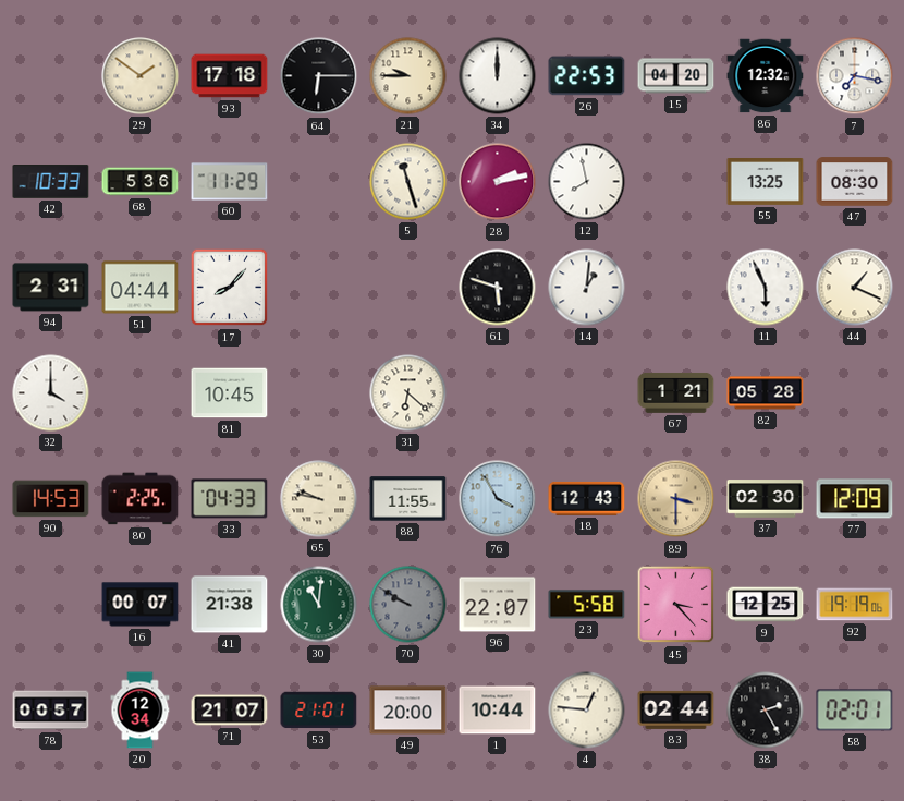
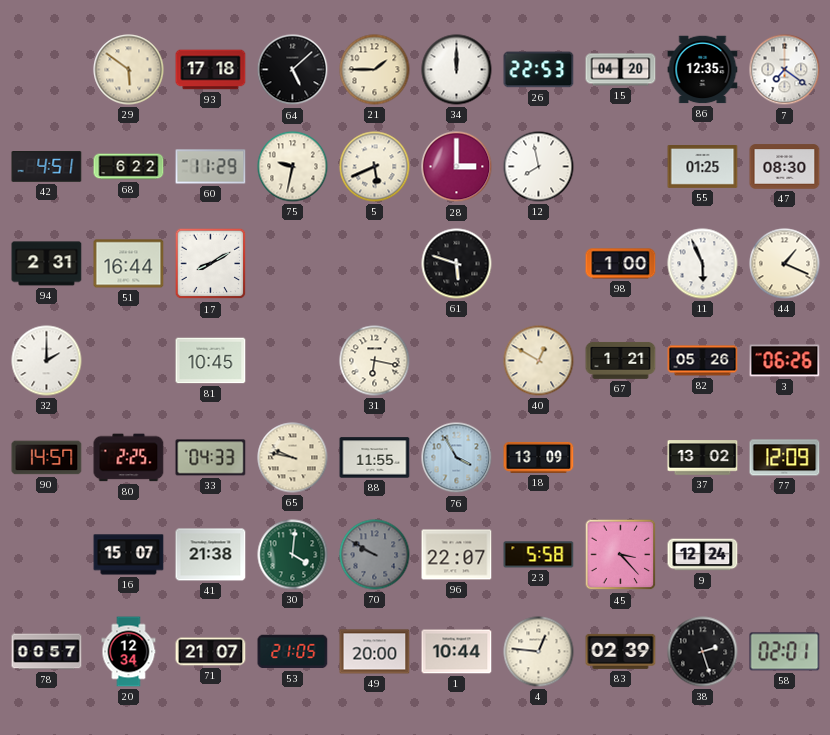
29: 1:51 -> 5:51
64: 6:15 -> 5:08
21: 9:45 -> 1:45
86: 12:32 -> 12:35
7: 7:17 -> 7:21
42: 10:33 -> 4:51
68: 5:36 -> 6:22
75: none -> 9:32
5: 11:27 -> 5:41
28: 2:13 -> 3:00
55: 13:25 -> 01:25
51: 04:44 -> 16:44
17: 8:07 -> 8:10
14: 1:01 -> none
98: none -> 1:00
32: 4:00 -> 2:00
31: 6:22 -> 6:17
40: none -> 12:50
82: 05:28 -> 05:26
3: none -> 06:26
90: 14:53 -> 14:57
18: 12:43 -> 13:09
89: 3:30 -> none
37: 02:30 -> 13:02
16: 00:07 -> 15:07
30: 11:01 -> 4:01
9: 12:25 -> 12:24
92: 19:19 -> none
53: 21:01 -> 21:05
83: 02:44 -> 02:39
38: 2:25 -> 2:27
